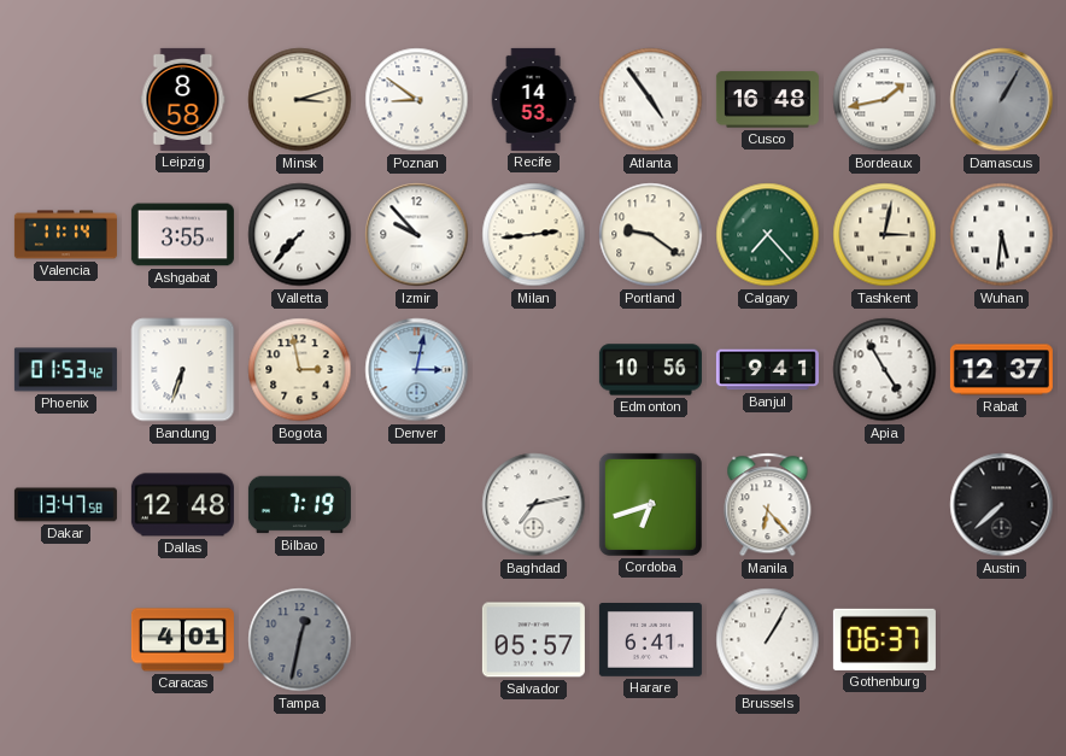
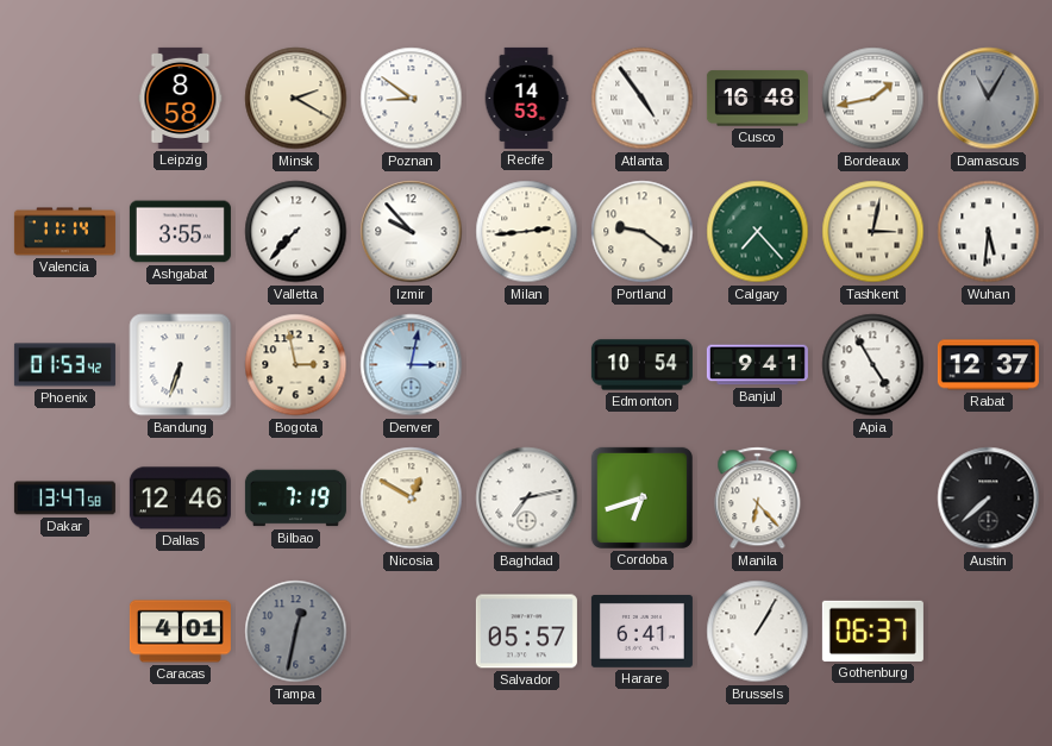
Minsk: 3:12 -> 2:20
Damascus: 1:05 -> 11:05
Edmonton: 10:56 -> 10:54
Dallas: 12:48 -> 12:46
Nicosia: none -> 12:50
